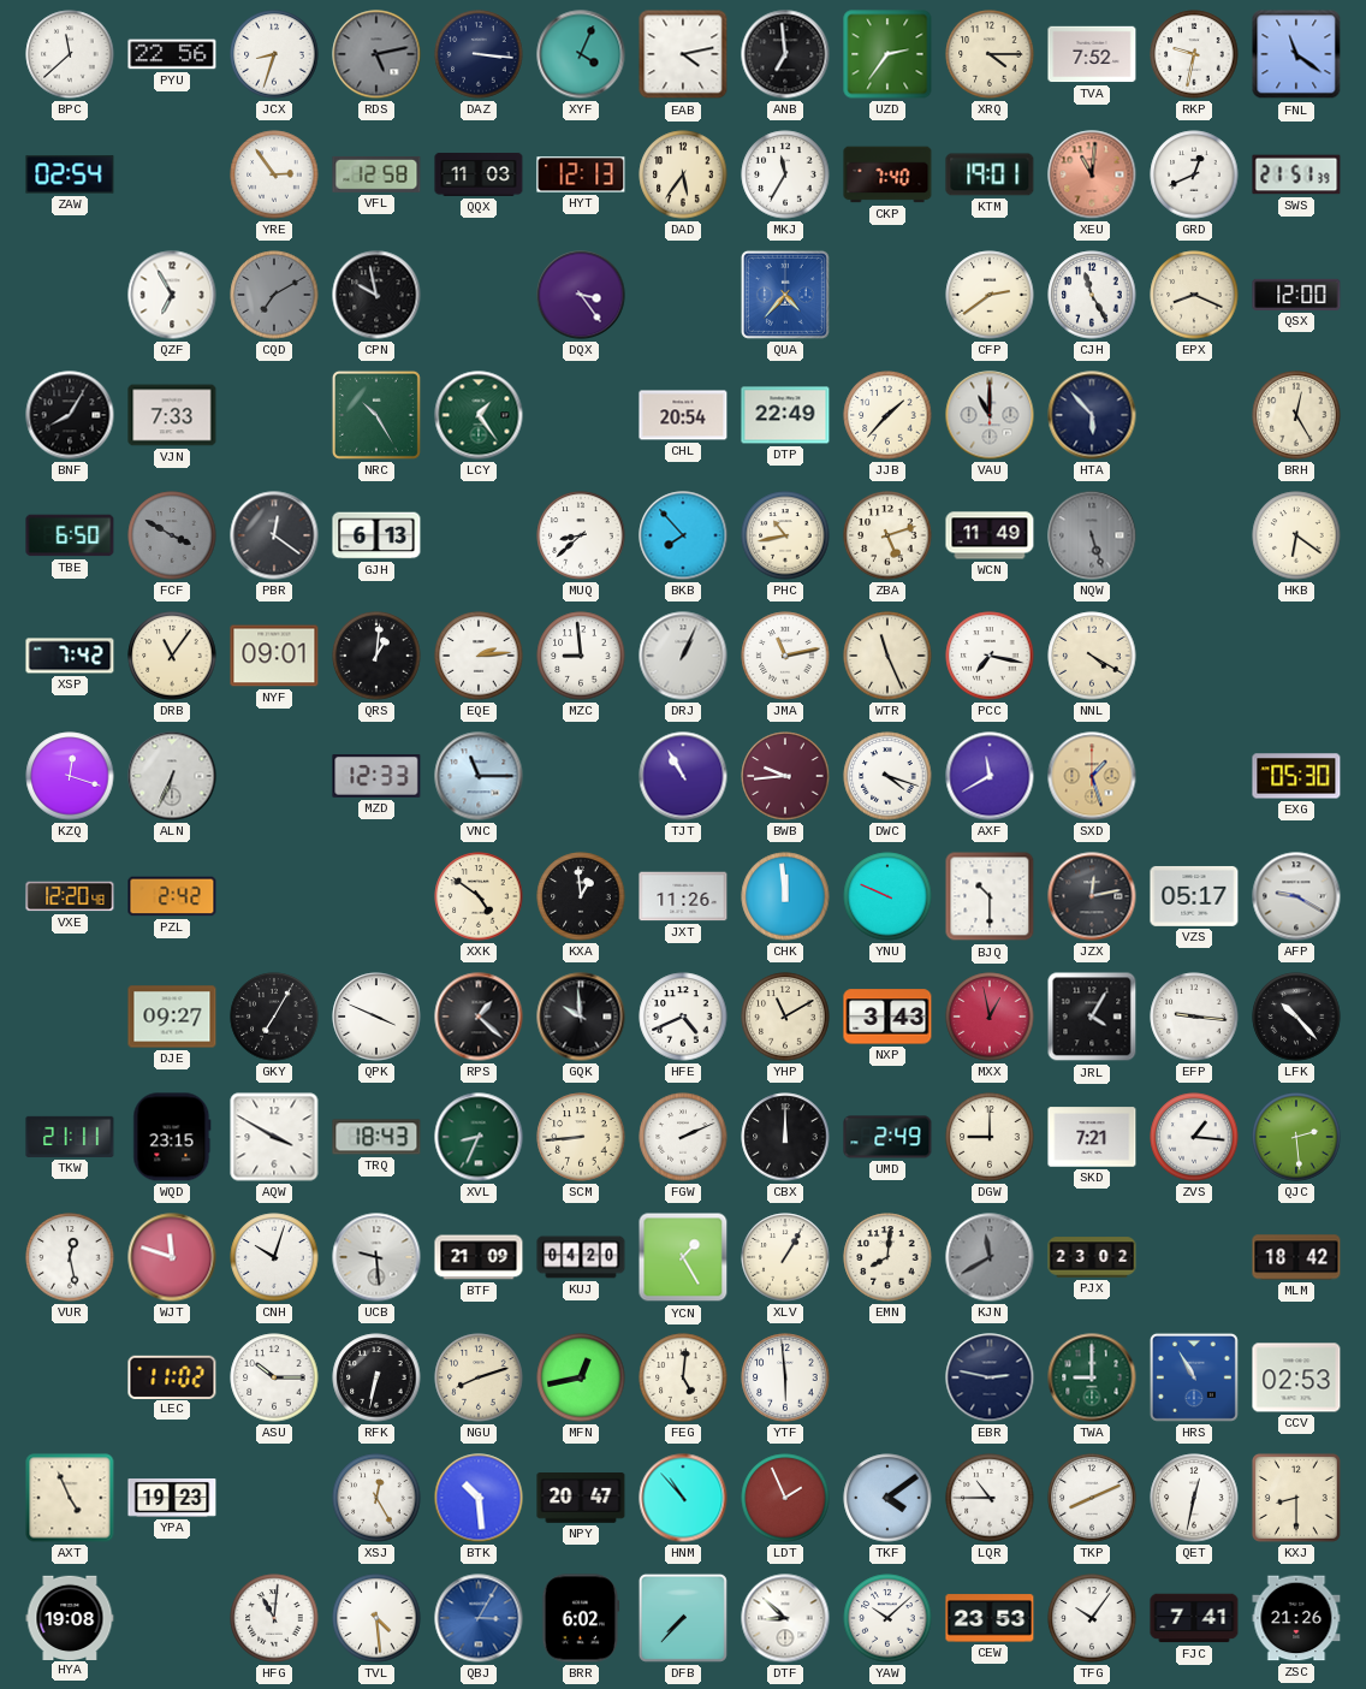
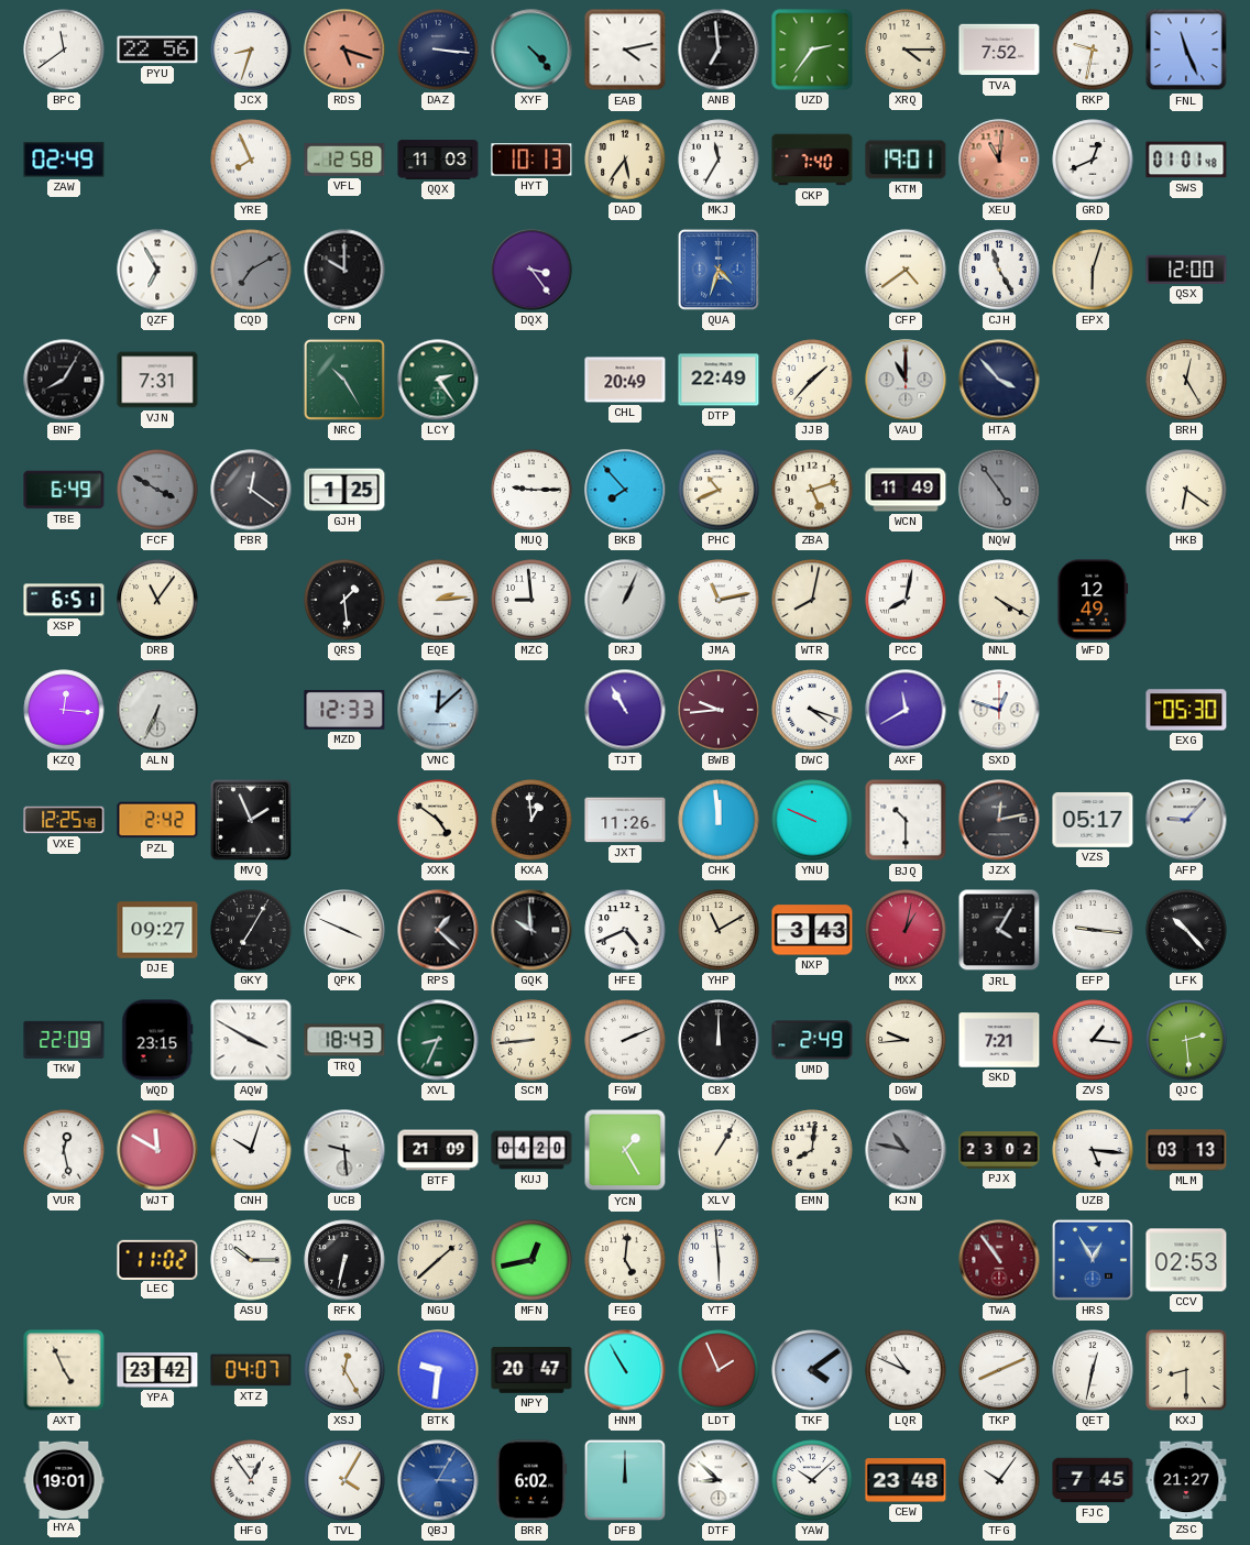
BPC: 11:38 -> 11:39
RDS: 5:13 -> 5:18
RDS dial: grey -> salmon
XYF: 4:04 -> 4:23
FNL: 11:21 -> 11:26
ZAW: 02:54 -> 02:49
YRE: 2:54 -> 7:56
HYT: 12:13 -> 10:13
SWS: 21:51 -> 01:01
CPN: 9:58 -> 10:00
QUA: 4:37 -> 4:33
CFP: 2:39 -> 4:39
EPX: 8:19 -> 6:03
VJN: 7:33 -> 7:31
LCY: 1:24 -> 2:24
CHL: 20:54 -> 20:49
HTA: 5:53 -> 3:53
TBE: 6:50 -> 6:49
GJH: 6:13 -> 1:25
MUQ: 8:38 -> 9:15
PHC: 10:43 -> 10:41
NQW: 5:27 -> 4:54
XSP: 7:42 -> 6:51
NYF: 09:01 -> none
QRS: 1:01 -> 1:29
WTR: 11:26 -> 8:02
PCC: 7:17 -> 8:02
WFD: none -> 12:49
KZQ: 12:18 -> 12:16
VNC: 11:15 -> 12:08
SXD: 1:27 -> 12:48
SXD dial: champagne -> white
VXE: 12:20 -> 12:25
MVQ: none -> 1:56
AFP: 9:20 -> 9:07
MXX: 12:58 -> 1:02
TKW: 21:11 -> 22:09
DGW: 9:00 -> 9:44
WJT: 11:48 -> 11:50
KJN: 11:40 -> 10:47
UZB: none -> 5:16
MLM: 18:42 -> 03:13
NGU: 8:12 -> 1:38
EBR: 2:47 -> none
TWA: 9:00 -> 10:54
TWA dial: green -> burgundy
HRS: 10:55 -> 12:55
YPA: 19:23 -> 23:42
XTZ: none -> 04:07
BTK: 10:29 -> 9:31
HNM: 10:53 -> 10:55
LQR: 10:45 -> 10:49
HYA: 19:08 -> 19:01
HFG: 11:01 -> 12:54
TVL: 4:29 -> 4:05
DFB: 7:37 -> 12:00
CEW: 23:53 -> 23:48
FJC: 7:41 -> 7:45
ZSC: 21:26 -> 21:27
